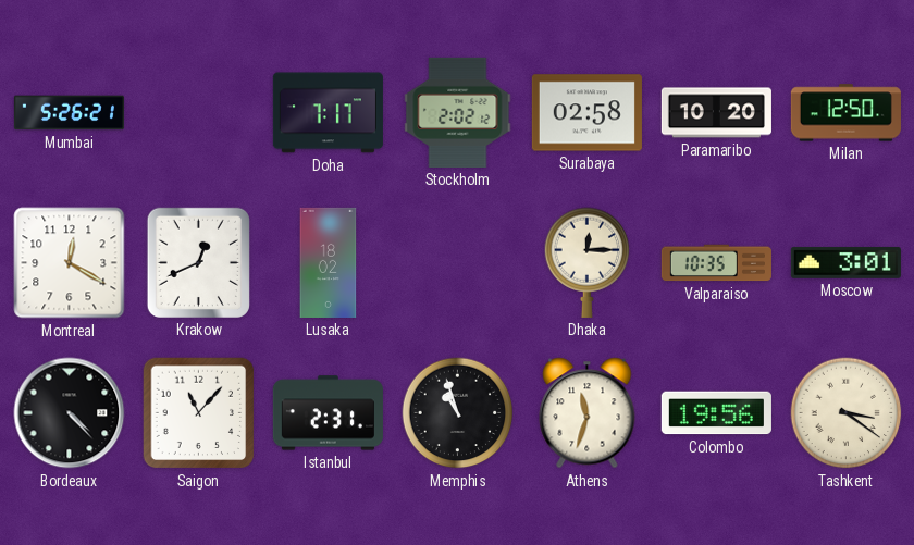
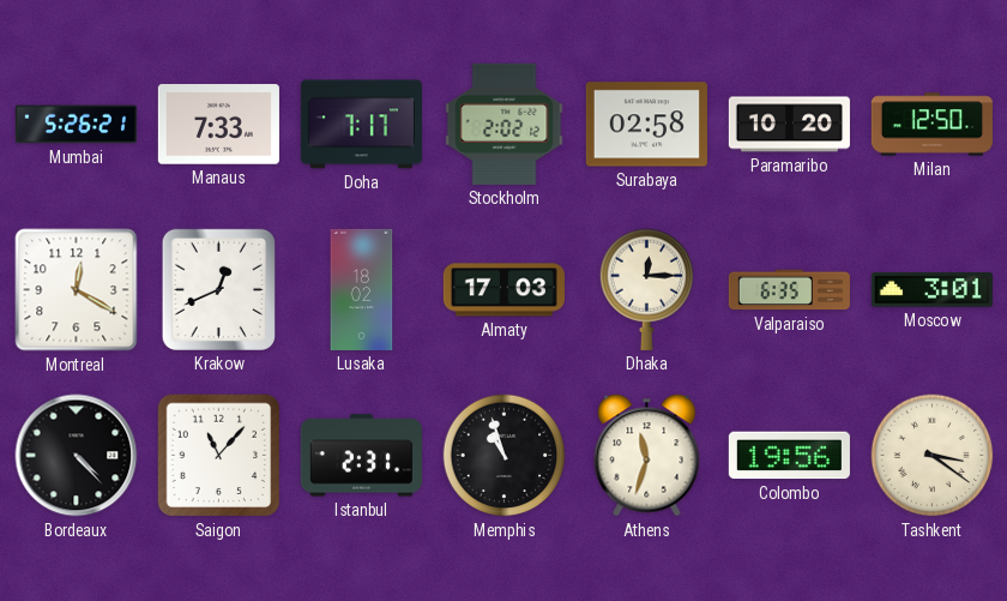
Manaus: none -> 7:33
Almaty: none -> 17:03
Valparaiso: 10:35 -> 6:35
